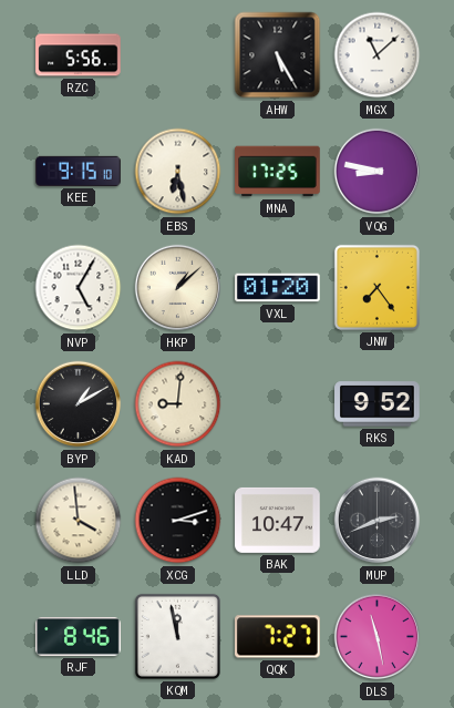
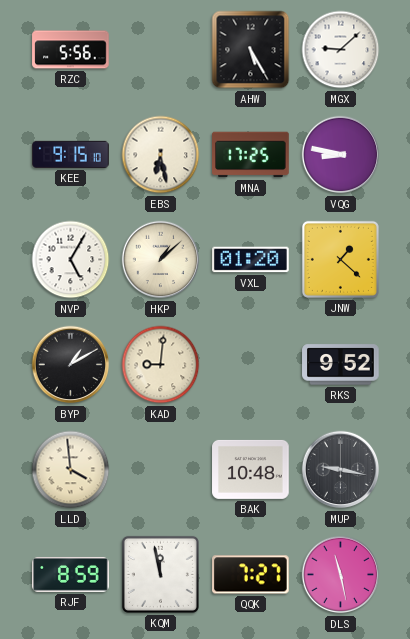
MGX: 11:08 -> 9:08
JNW: 7:24 -> 1:22
XCG: 3:12 -> none
BAK: 10:47 -> 10:48
MUP: 2:41 -> 9:17
RJF: 8:46 -> 8:59
